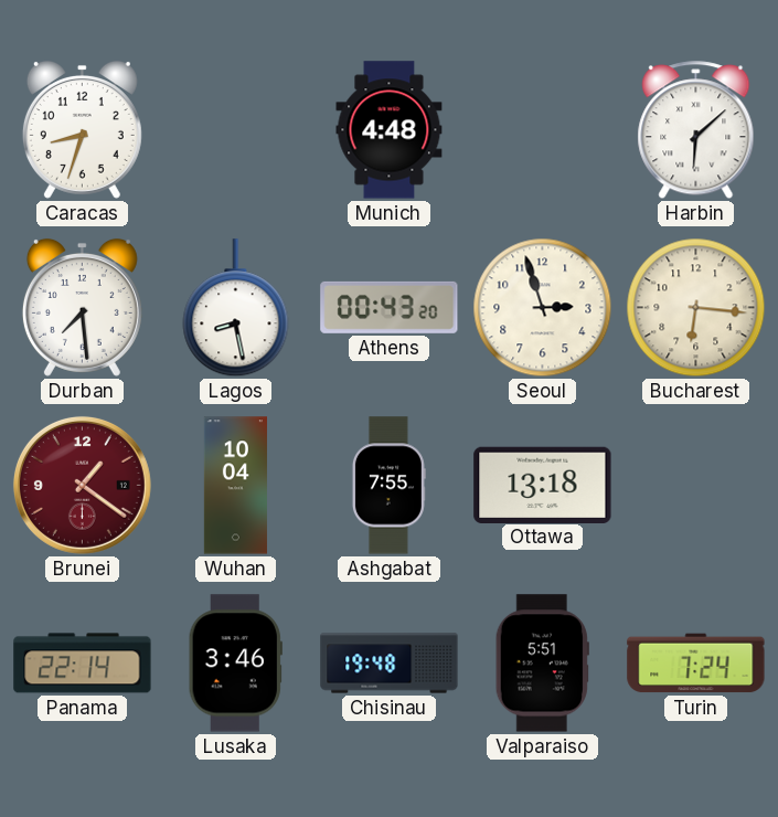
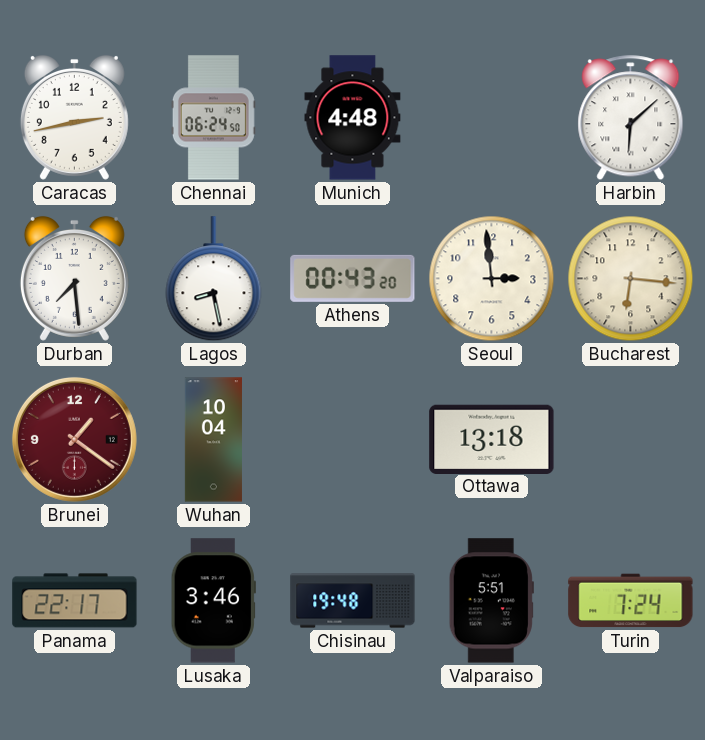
Caracas: 8:33 -> 2:43
Chennai: none -> 06:24
Seoul: 2:57 -> 2:59
Ashgabat: 7:55 -> none
Panama: 22:14 -> 22:17
